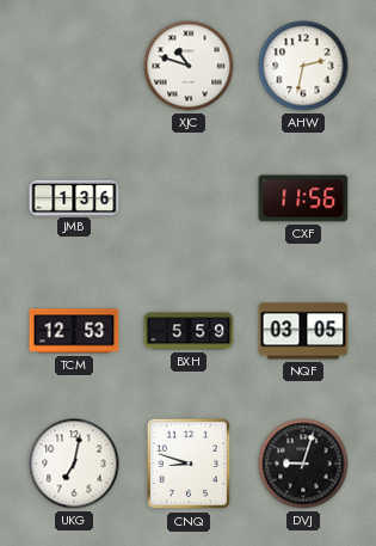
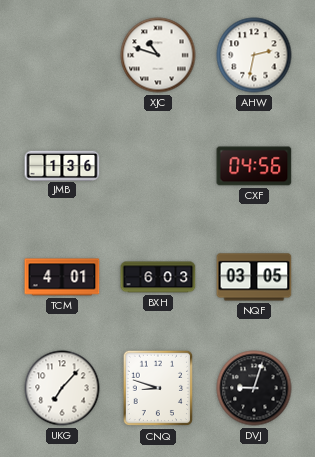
CXF: 11:56 -> 04:56
TCM: 12:53 -> 4:01
BXH: 5:59 -> 6:03
UKG: 7:02 -> 7:07
